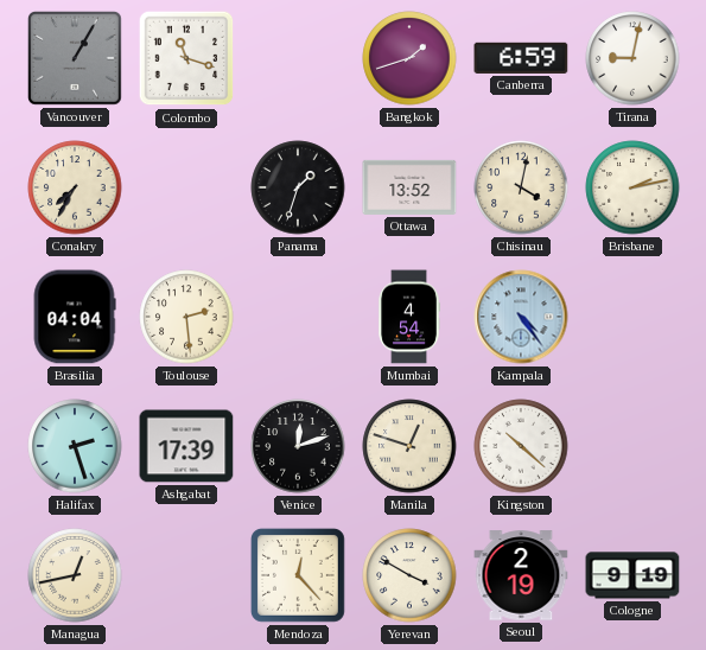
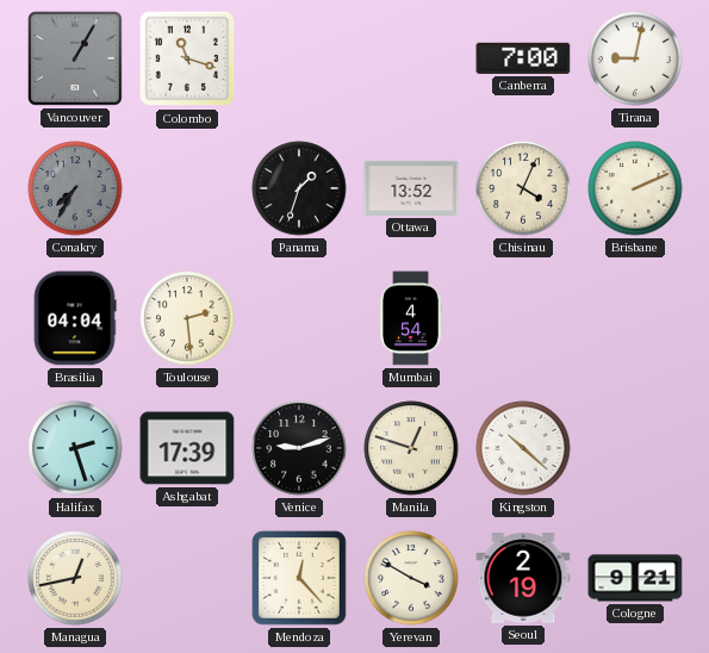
Bangkok: 1:42 -> none
Canberra: 6:59 -> 7:00
Conakry dial: cream -> grey
Chisinau: 4:02 -> 4:04
Brisbane: 2:13 -> 2:11
Kampala: 4:24 -> none
Venice: 12:12 -> 9:12
Cologne: 9:19 -> 9:21
